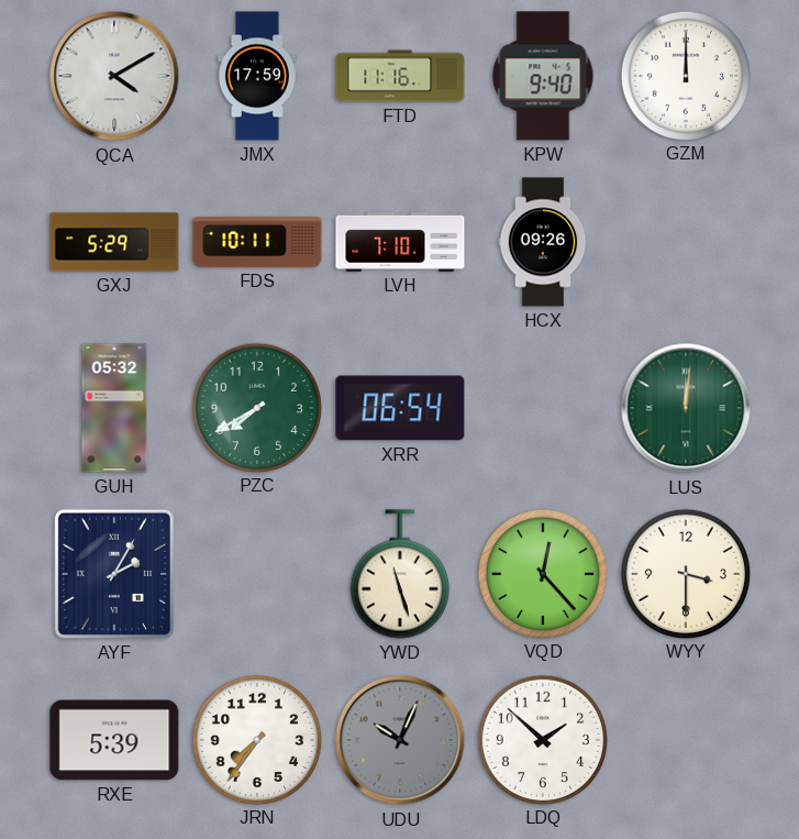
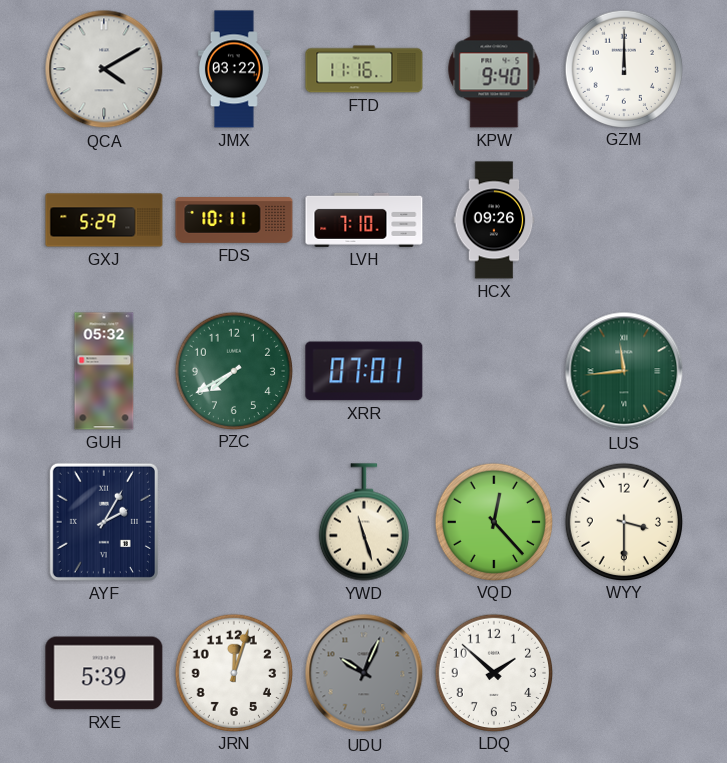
JMX: 17:59 -> 03:22
XRR: 06:54 -> 07:01
LUS: 12:01 -> 11:44
JRN: 7:36 -> 12:03
